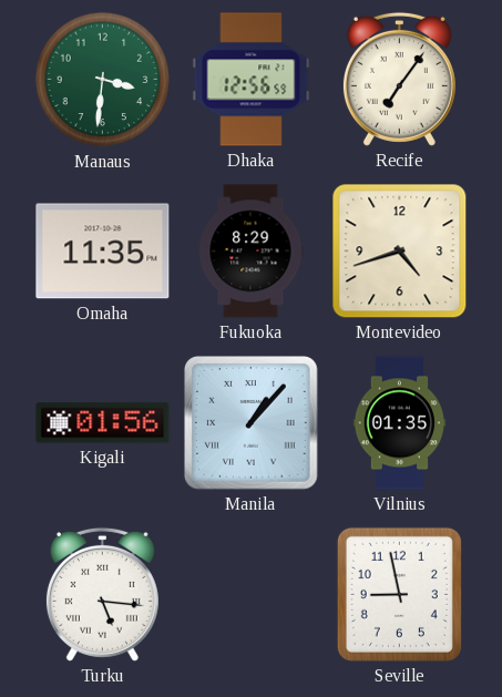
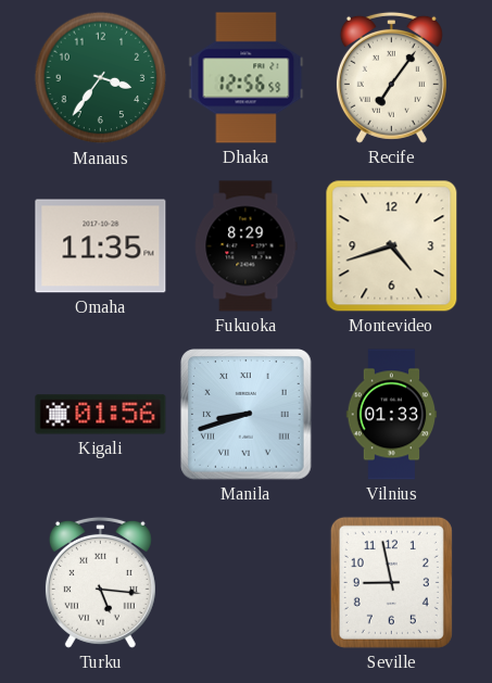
Manaus: 3:31 -> 3:36
Manila: 1:07 -> 8:42
Vilnius: 01:35 -> 01:33
